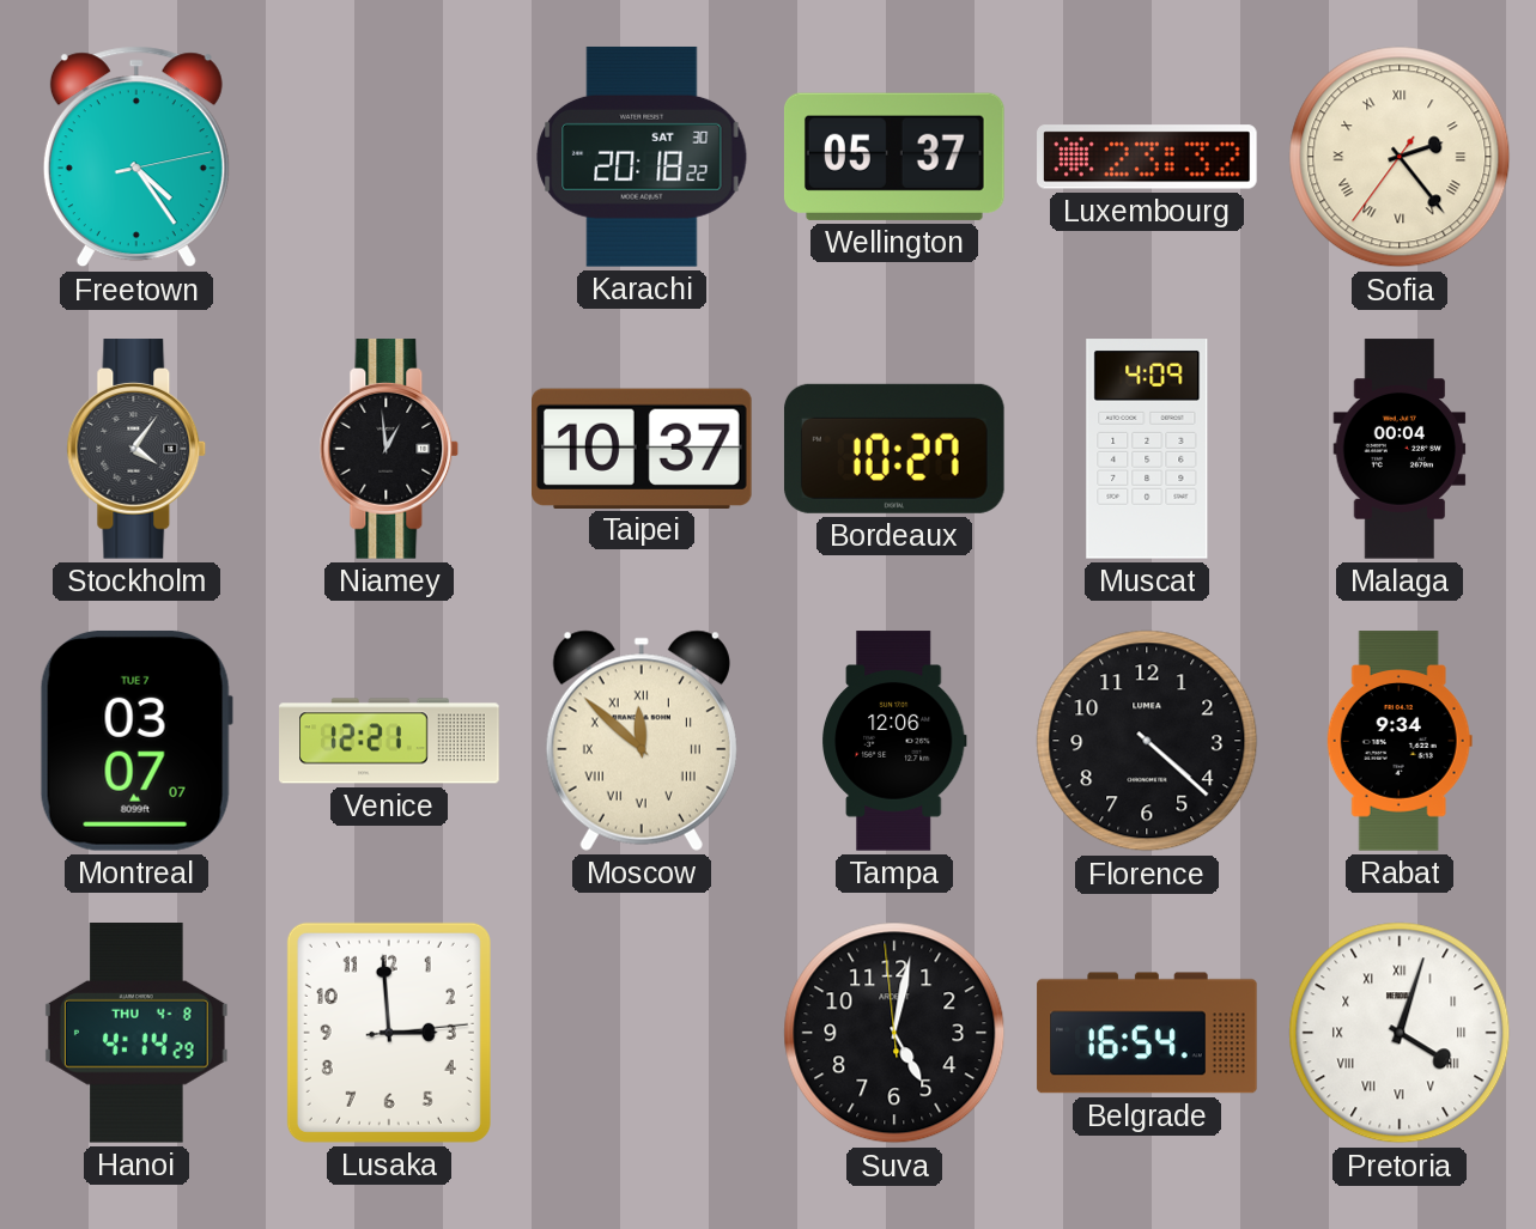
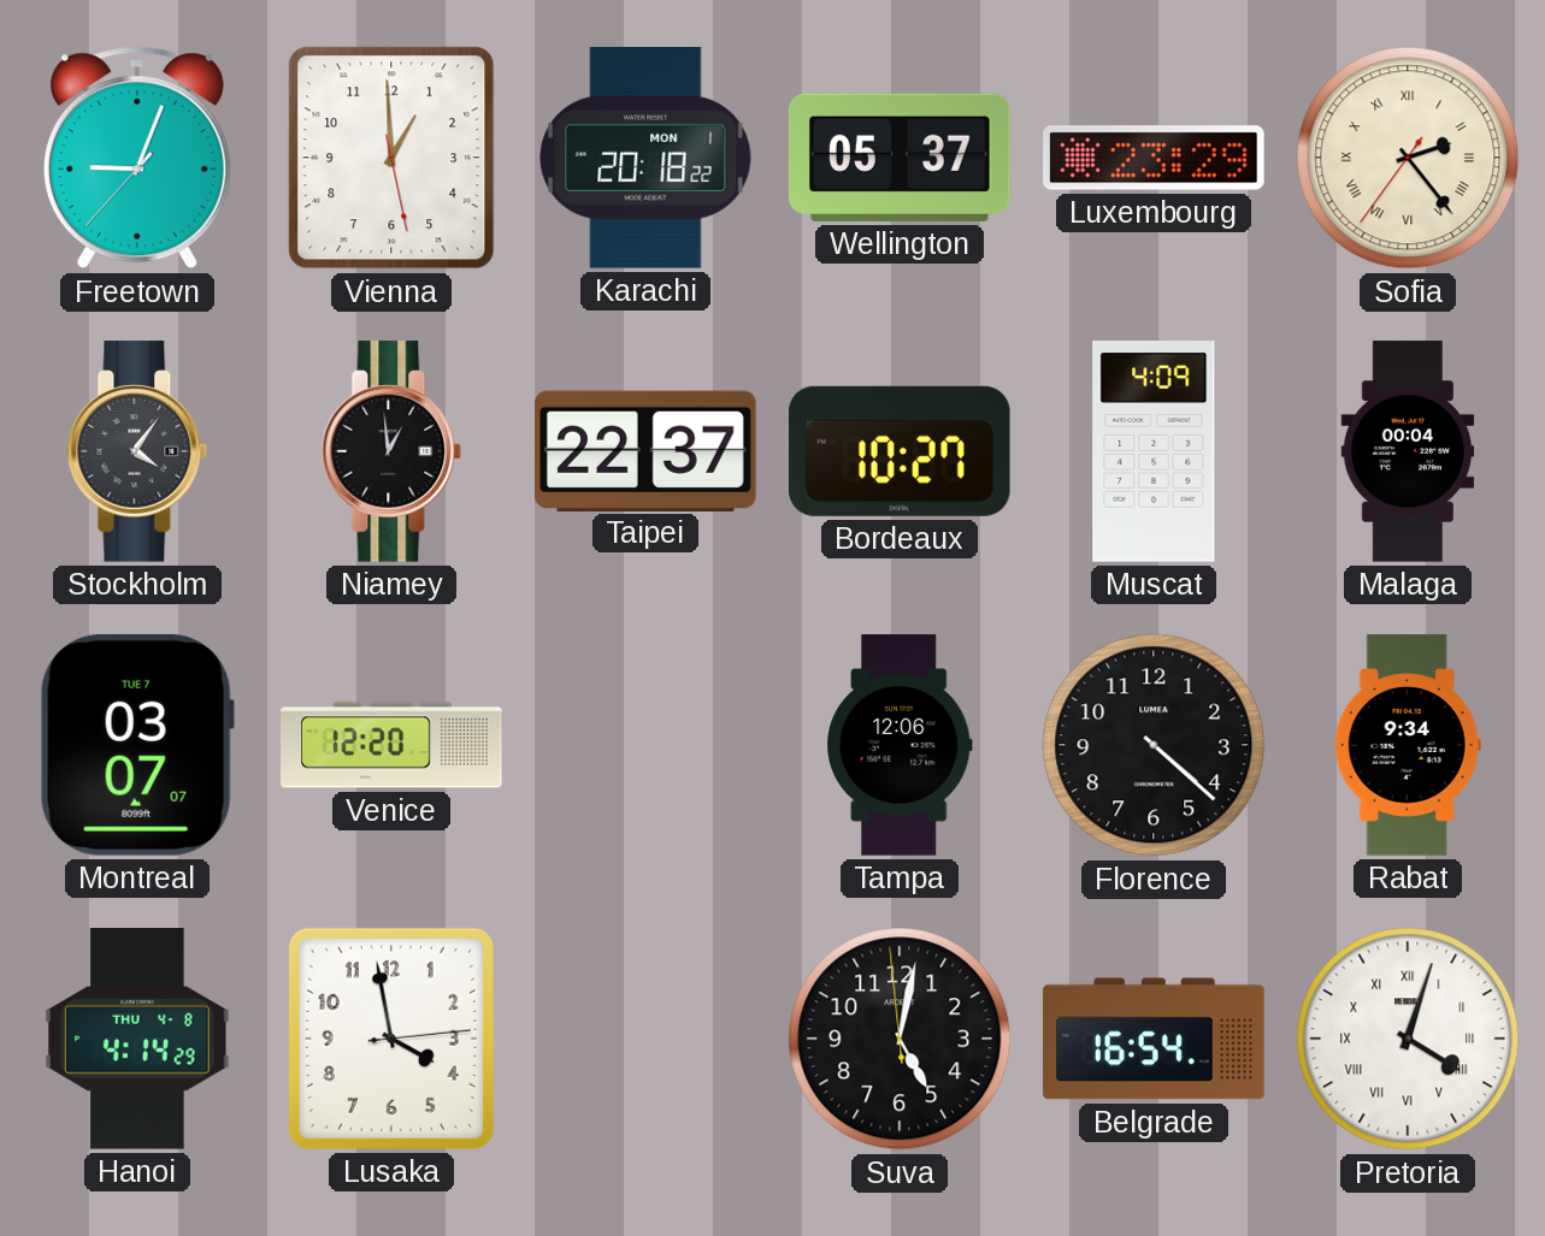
Freetown: 4:24 -> 9:03
Vienna: none -> 12:59
Karachi date: SAT 30 -> MON 1
Luxembourg: 23:32 -> 23:29
Taipei: 10:37 -> 22:37
Venice: 12:21 -> 12:20
Moscow: 11:52 -> none
Lusaka: 2:59 -> 3:58
